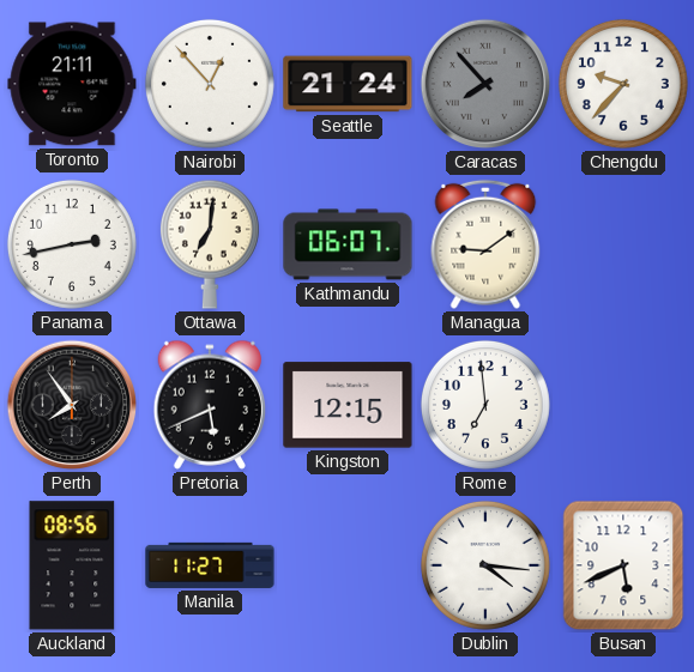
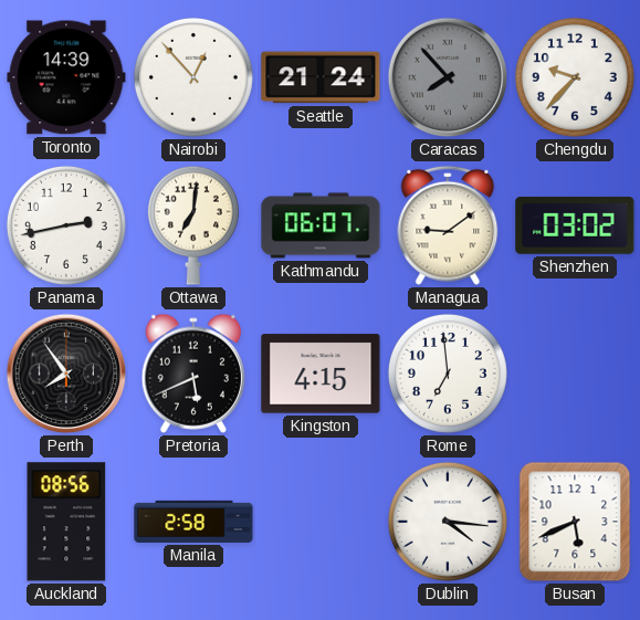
Toronto: 21:11 -> 14:39
Shenzhen: none -> 03:02
Kingston: 12:15 -> 4:15
Manila: 11:27 -> 2:58
